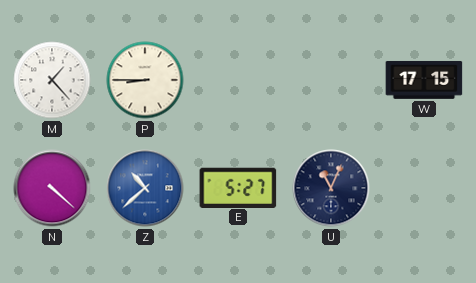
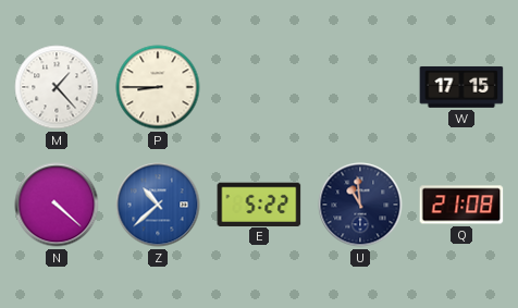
E: 5:27 -> 5:22
U: 11:04 -> 10:59
Q: none -> 21:08
